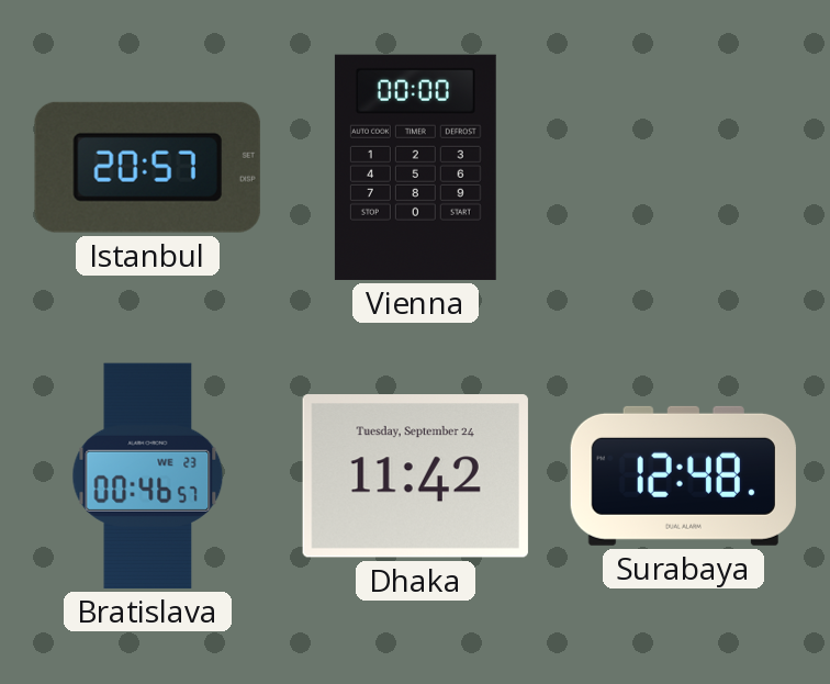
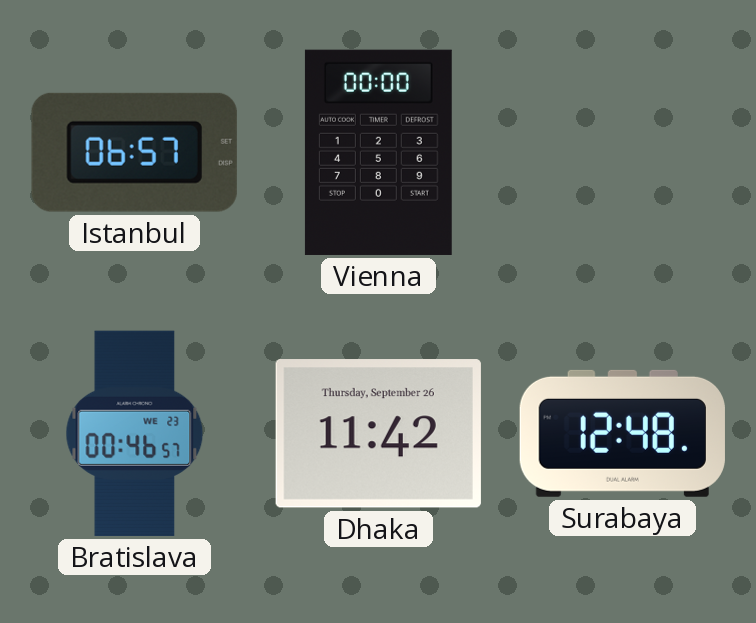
Istanbul: 20:57 -> 06:57
Dhaka date: Tuesday, September 24 -> Thursday, September 26
